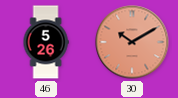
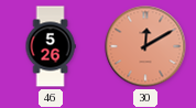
30: 10:10 -> 12:10
